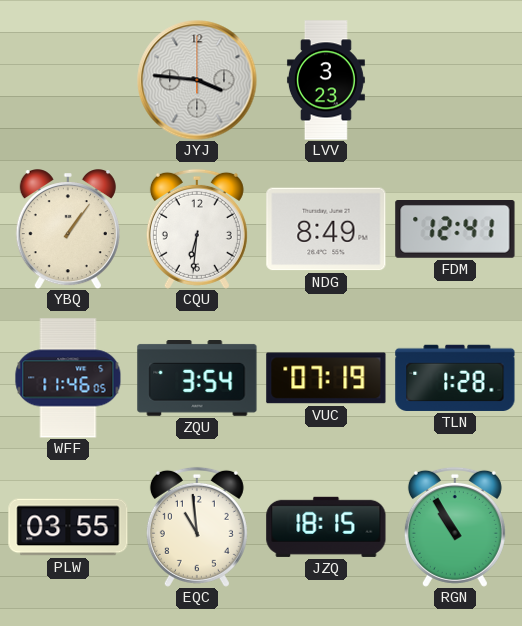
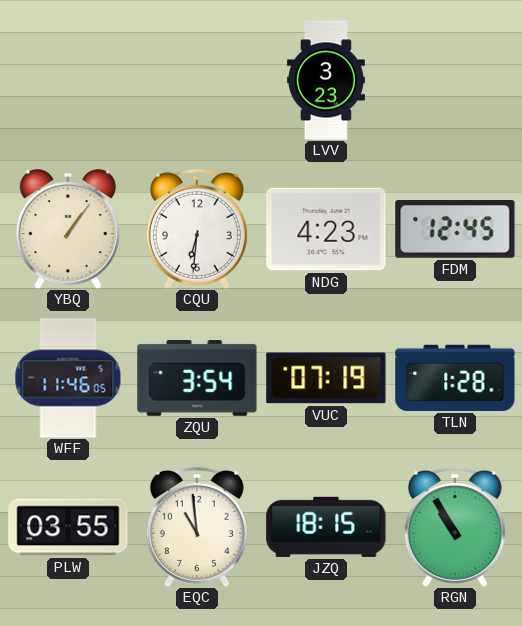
JYJ: 3:46 -> none
NDG: 8:49 -> 4:23
FDM: 12:41 -> 12:45
